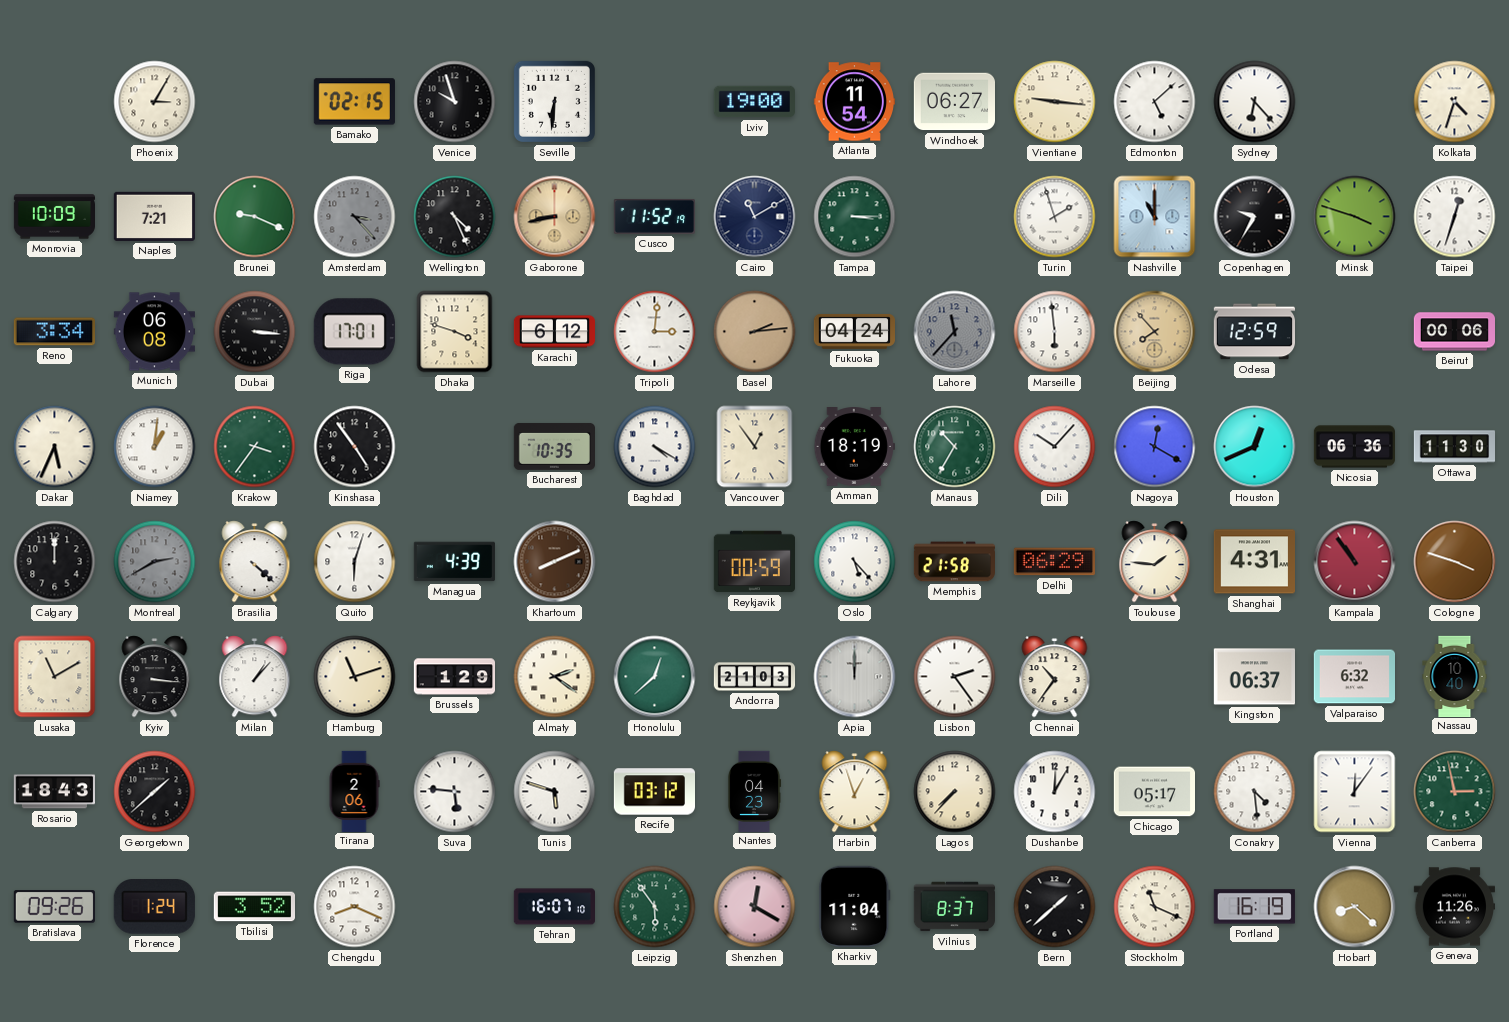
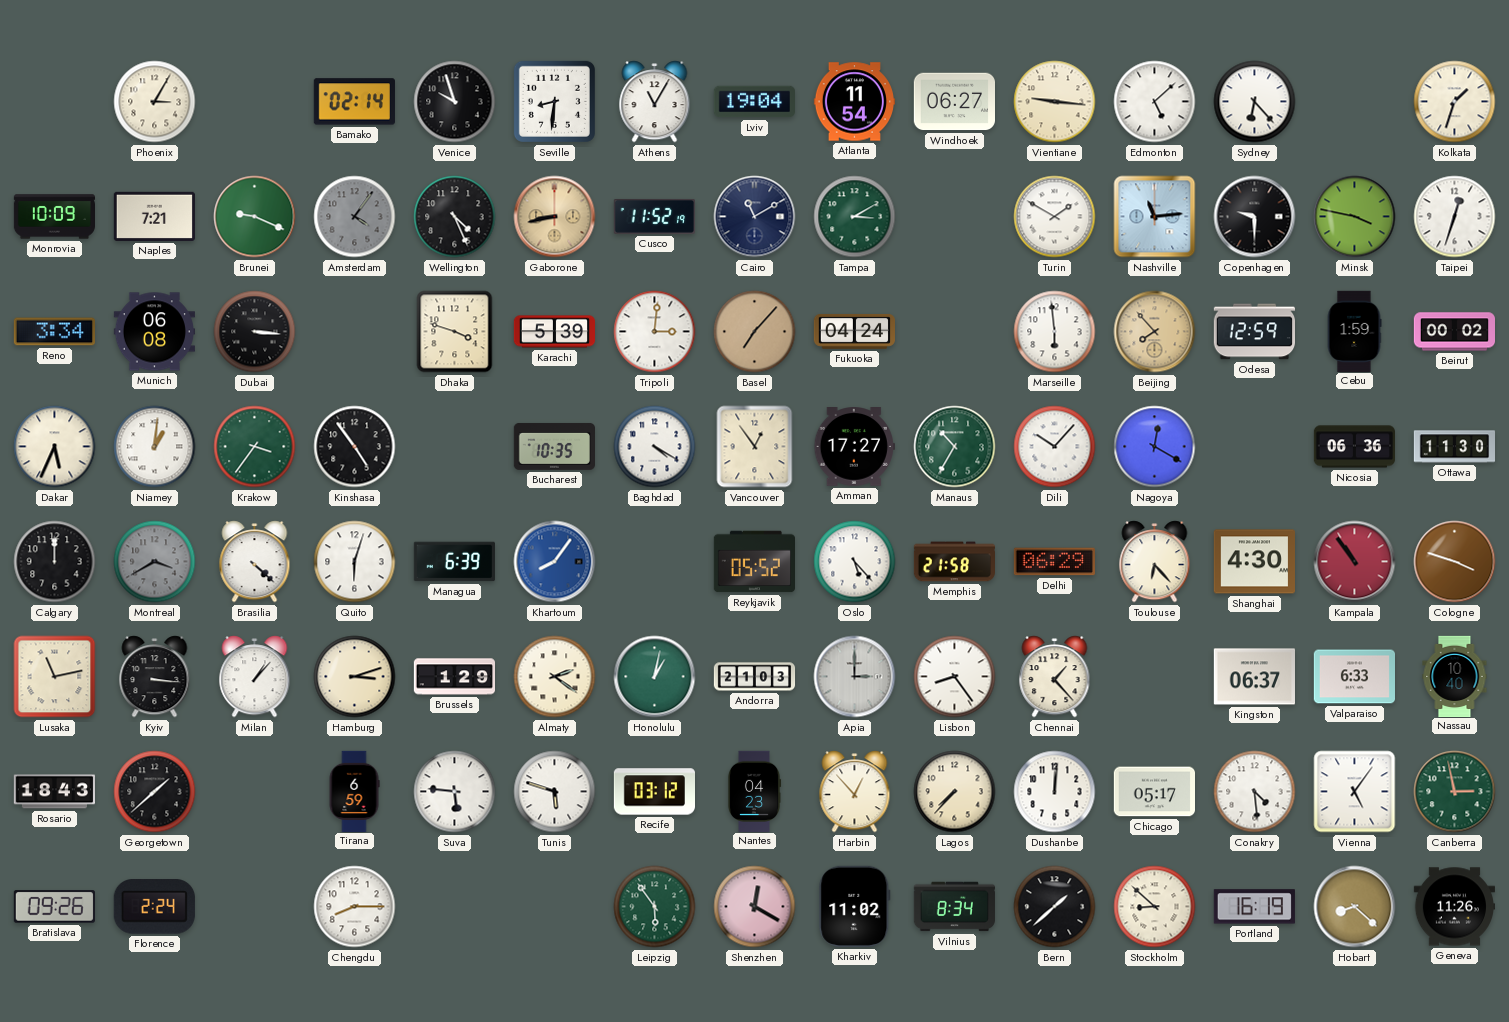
Bamako: 02:15 -> 02:14
Seville: 6:31 -> 8:31
Athens: none -> 11:05
Lviv: 19:00 -> 19:04
Kolkata: 4:33 -> 1:33
Amsterdam: 3:23 -> 4:06
Tampa: 3:15 -> 3:10
Turin: 1:57 -> 1:50
Nashville: 11:00 -> 11:14
Copenhagen: 9:35 -> 9:30
Minsk: 3:48 -> 3:47
Riga: 17:01 -> none
Karachi: 6:12 -> 5:39
Basel: 2:14 -> 7:07
Lahore: 11:37 -> none
Cebu: none -> 1:59
Beirut: 00:06 -> 00:02
Amman: 18:19 -> 17:27
Houston: 12:41 -> none
Montreal: 2:40 -> 3:40
Managua: 4:39 -> 6:39
Khartoum: 8:11 -> 8:06
Khartoum dial: brown -> blue
Reykjavik: 00:59 -> 05:52
Toulouse: 1:46 -> 6:23
Shanghai: 4:31 -> 4:30
Lusaka: 11:10 -> 11:13
Hamburg: 11:12 -> 3:12
Honolulu: 12:38 -> 1:02
Apia: 12:00 -> 3:00
Lisbon: 2:24 -> 8:24
Chennai: 10:36 -> 1:23
Valparaiso: 6:32 -> 6:33
Tirana: 2:06 -> 6:59
Harbin: 12:57 -> 12:53
Dushanbe: 12:05 -> 12:01
Vienna: 12:06 -> 5:06
Florence: 1:24 -> 2:24
Tbilisi: 3:52 -> none
Chengdu: 8:19 -> 8:15
Tehran: 16:07 -> none
Kharkiv: 11:04 -> 11:02
Vilnius: 8:37 -> 8:34
Stockholm: 11:19 -> 8:52
